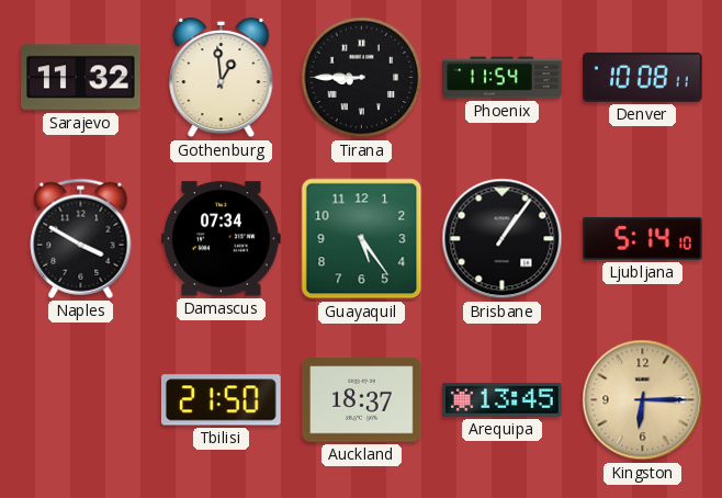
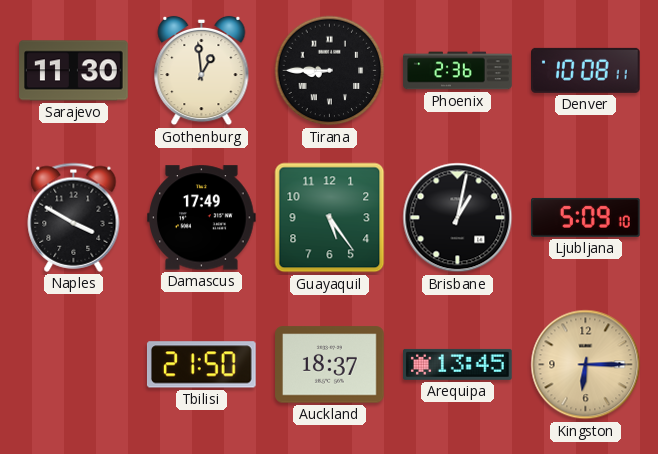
Sarajevo: 11:32 -> 11:30
Phoenix: 11:54 -> 2:36
Damascus: 07:34 -> 17:49
Brisbane: 1:06 -> 1:02
Ljubljana: 5:14 -> 5:09
